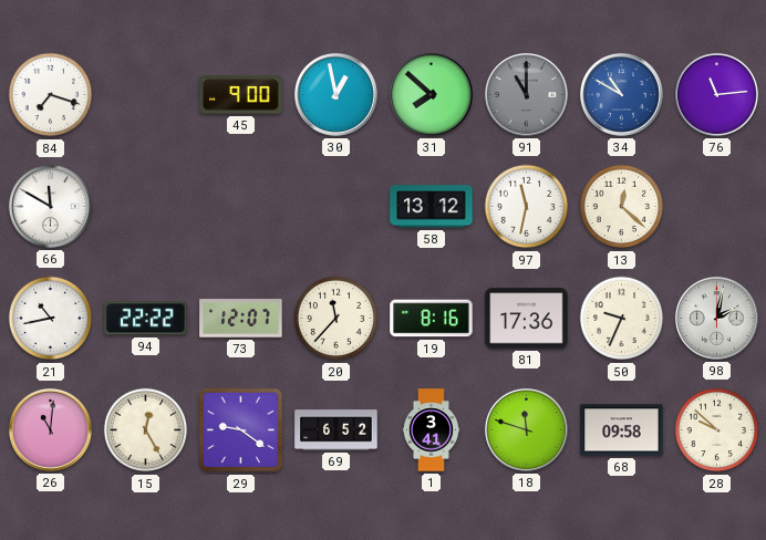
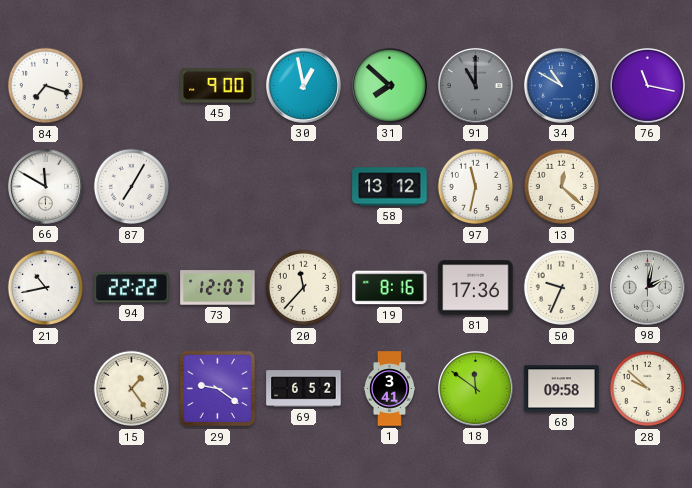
76: 11:14 -> 11:17
87: none -> 7:05
26: 11:01 -> none
15: 12:25 -> 1:24
18: 11:48 -> 11:51
